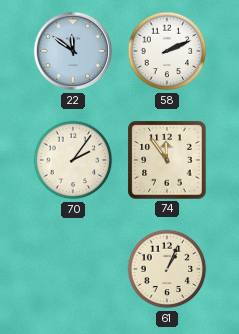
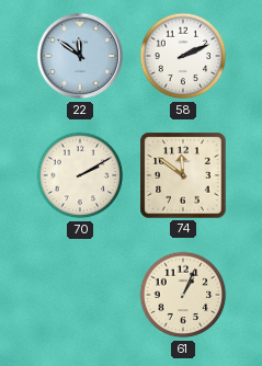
70: 2:06 -> 2:10
74: 11:54 -> 11:51
